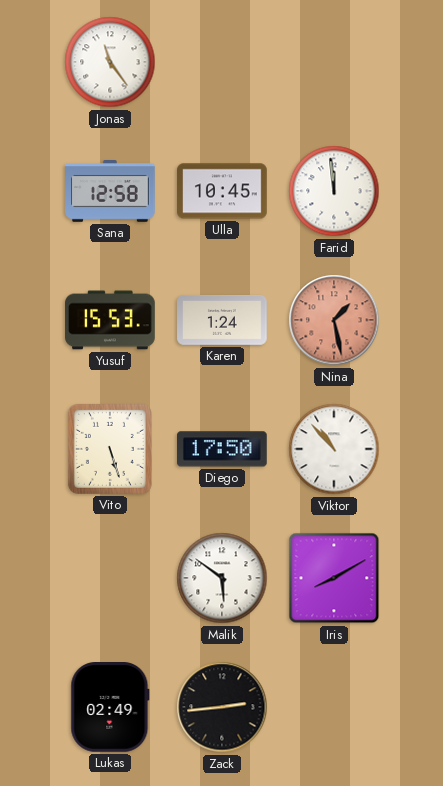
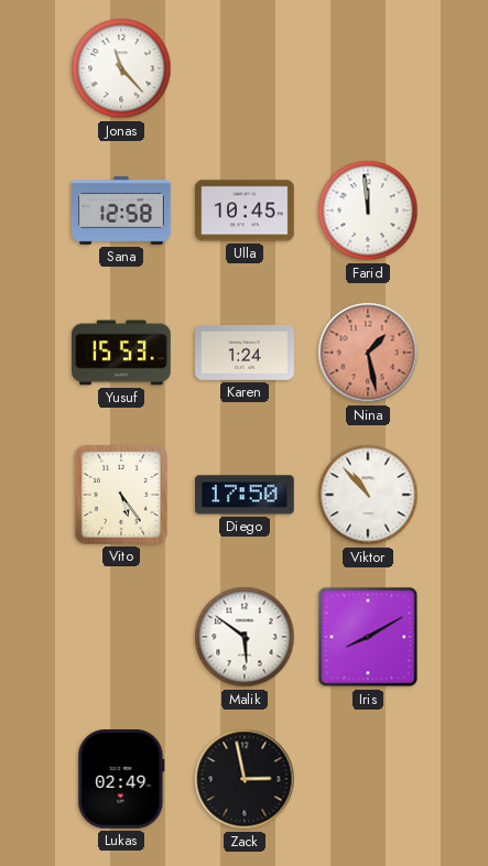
Jonas: 11:24 -> 11:23
Vito: 5:27 -> 5:24
Zack: 2:44 -> 2:58
